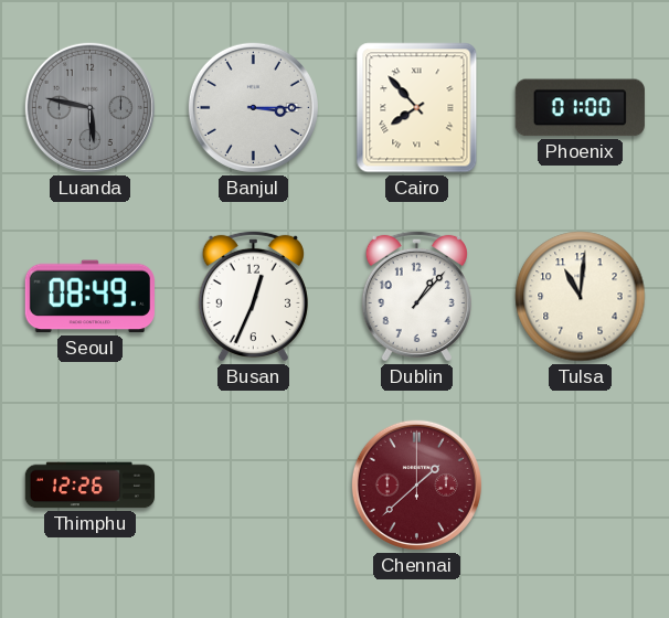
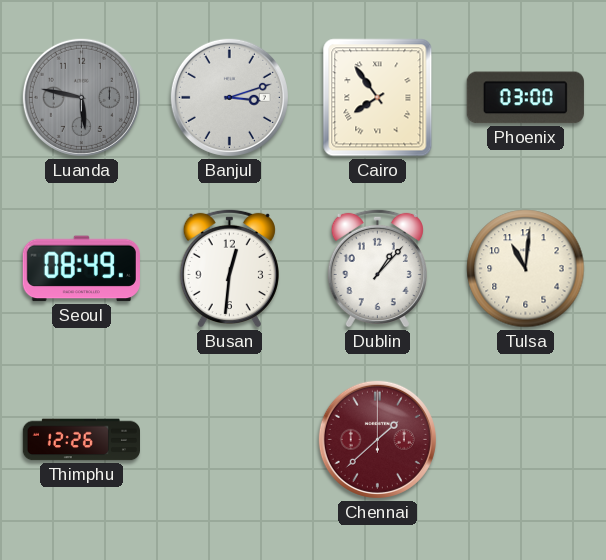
Banjul: 3:15 -> 3:12
Cairo: 7:53 -> 7:54
Phoenix: 01:00 -> 03:00
Busan: 12:34 -> 12:31
